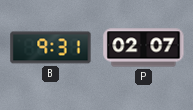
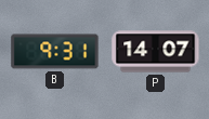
P: 02:07 -> 14:07
